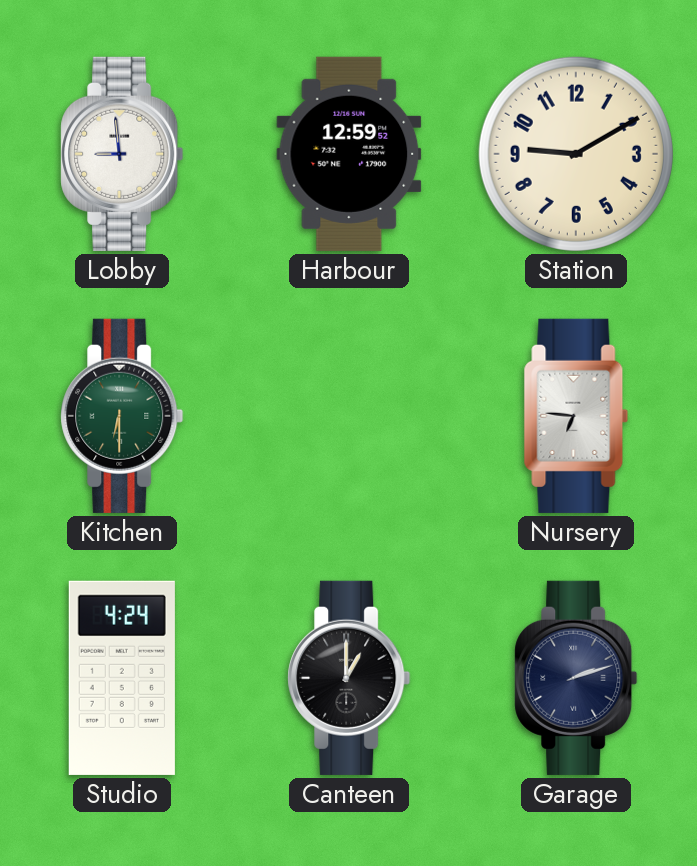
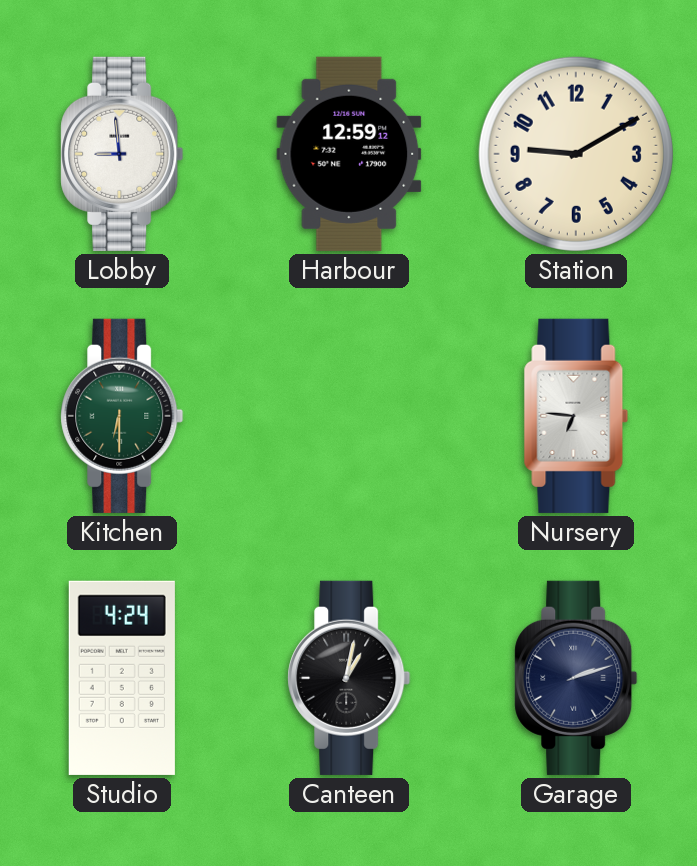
Harbour: 12:59:52 -> 12:59:12
Canteen: 1:00 -> 1:02
